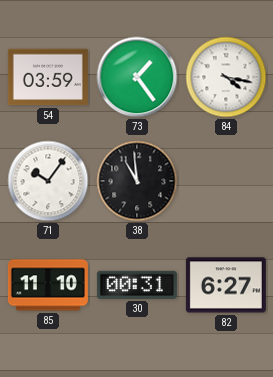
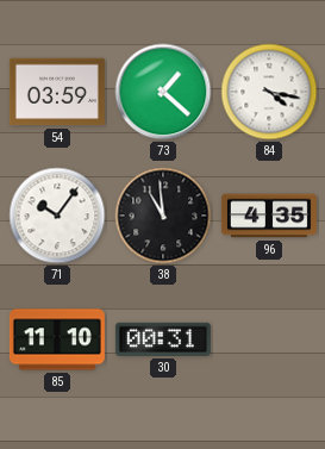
73: 1:24 -> 1:22
96: none -> 4:35
82: 6:27 -> none
